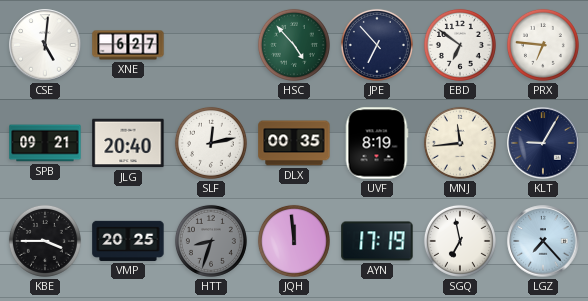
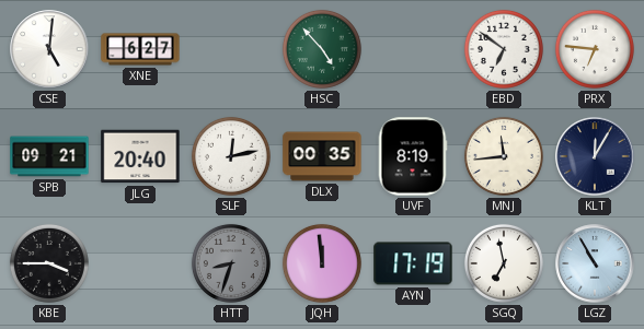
JPE: 6:53 -> none
KLT: 9:05 -> 12:05
VMP: 20:25 -> none
LGZ: 7:23 -> 10:55
